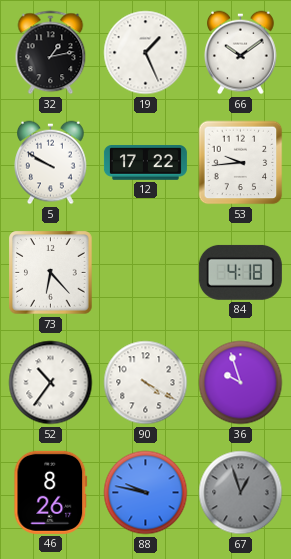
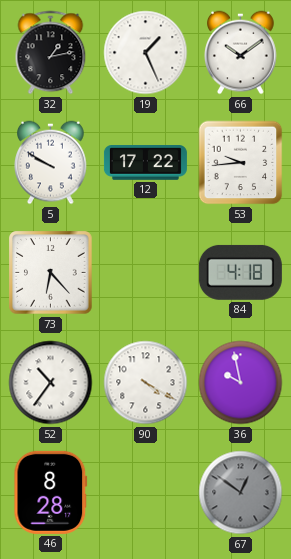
36: 9:57 -> 9:58
46: 8:26 -> 8:28
88: 9:47 -> none
67: 12:57 -> 12:51
